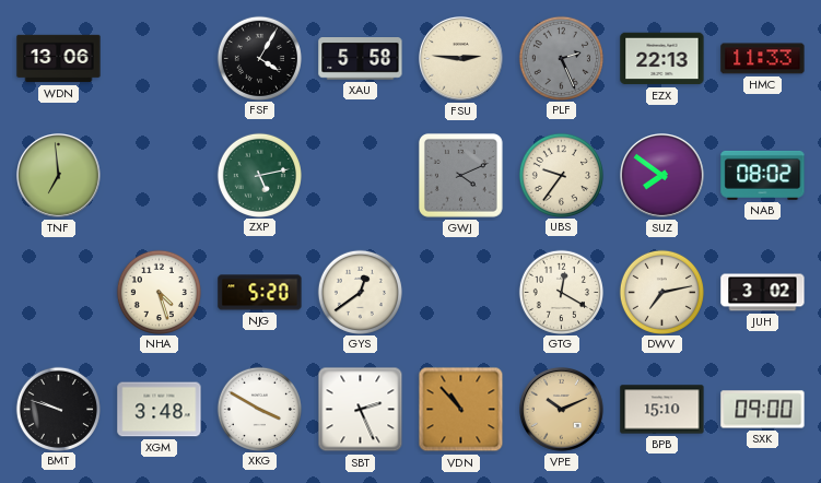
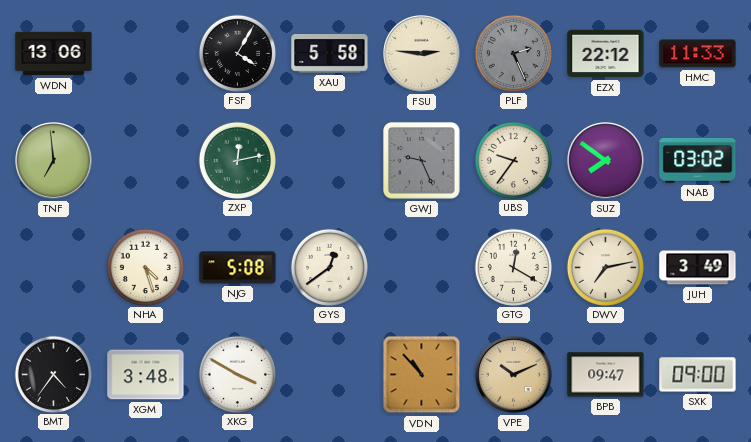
EZX: 22:13 -> 22:12
ZXP: 5:13 -> 12:13
GWJ: 4:11 -> 9:26
NAB: 08:02 -> 03:02
NJG: 5:20 -> 5:08
JUH: 3:02 -> 3:49
BMT: 9:48 -> 4:36
SBT: 2:26 -> none
BPB: 15:10 -> 09:47
